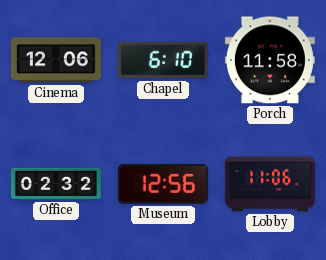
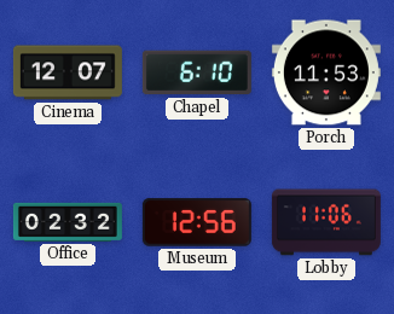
Cinema: 12:06 -> 12:07
Porch: 11:58 -> 11:53
